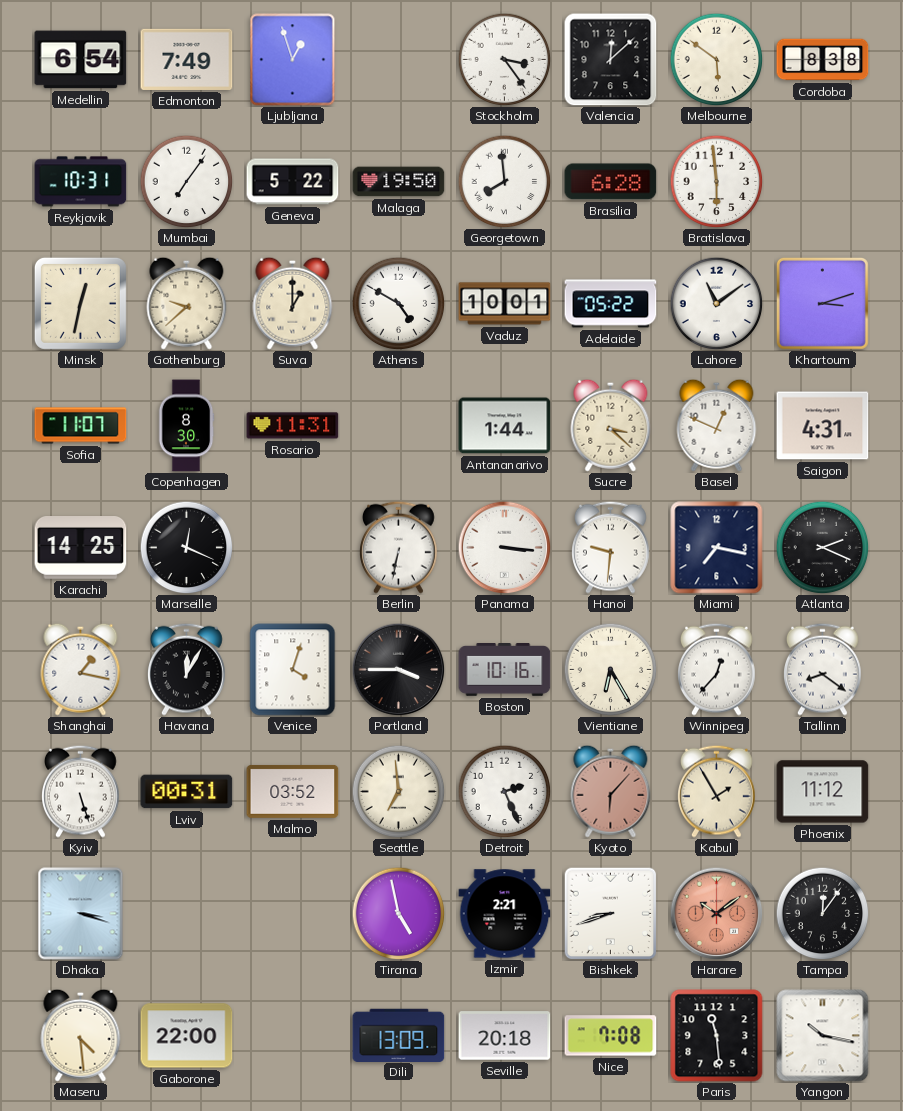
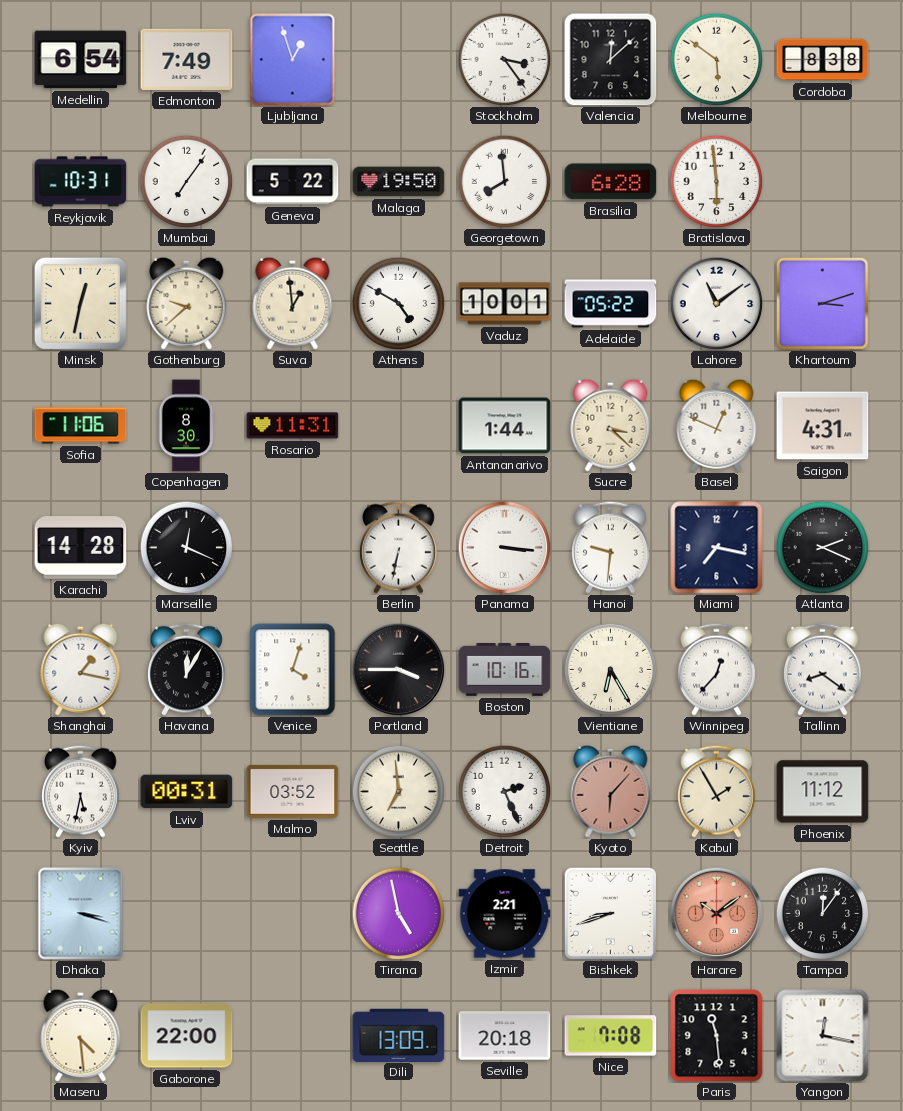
Suva: 1:00 -> 12:59
Sofia: 11:07 -> 11:06
Karachi: 14:25 -> 14:28
Kyiv: 5:27 -> 5:32
Yangon: 10:17 -> 12:17
